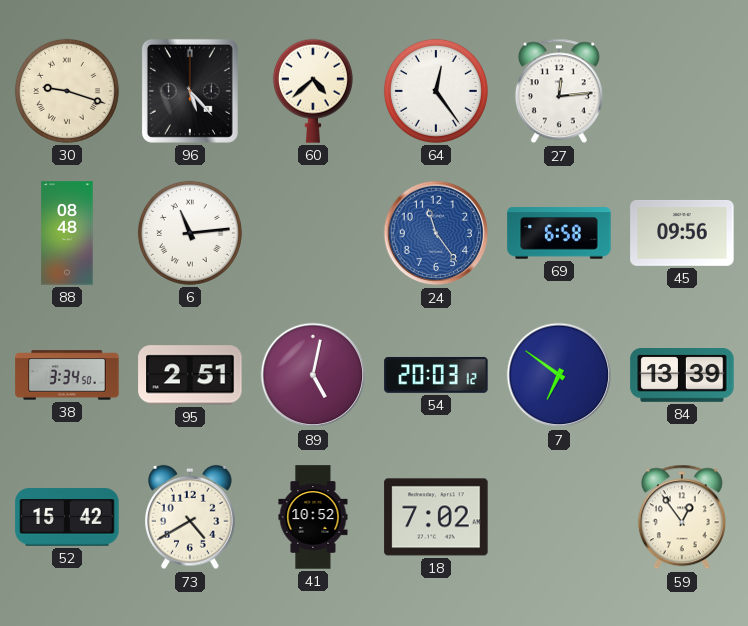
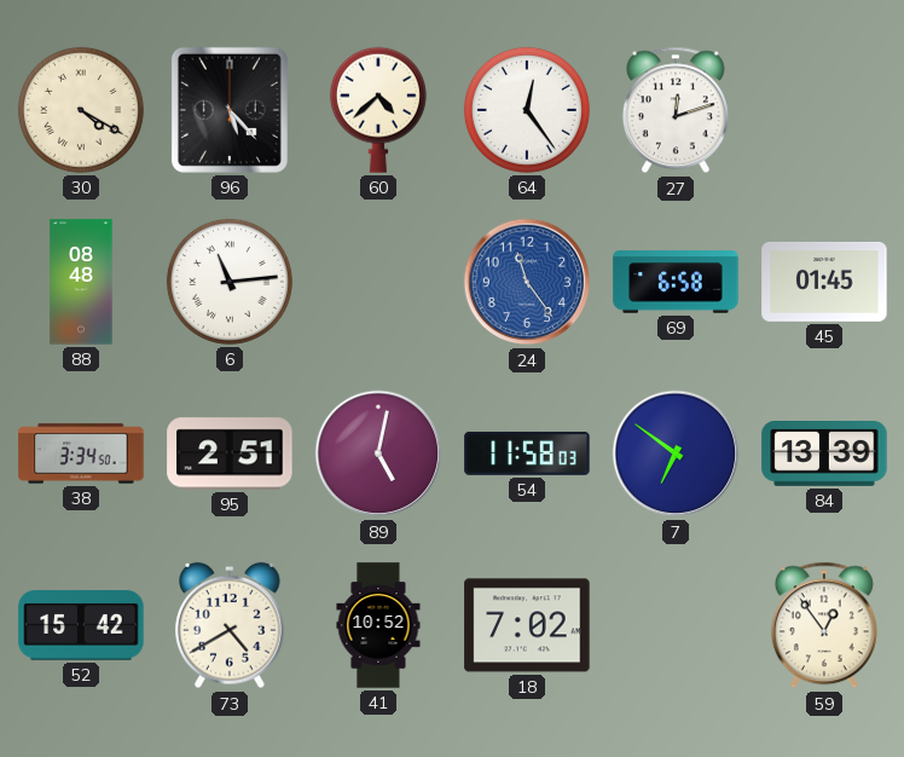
30: 9:18 -> 4:20
27: 12:14 -> 12:12
45: 09:56 -> 01:45
54: 20:03 -> 11:58
